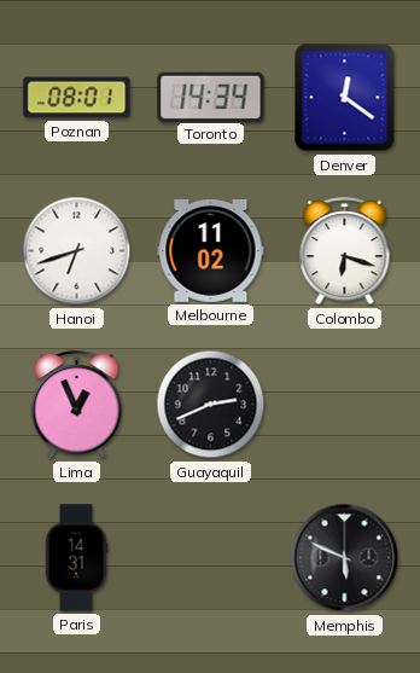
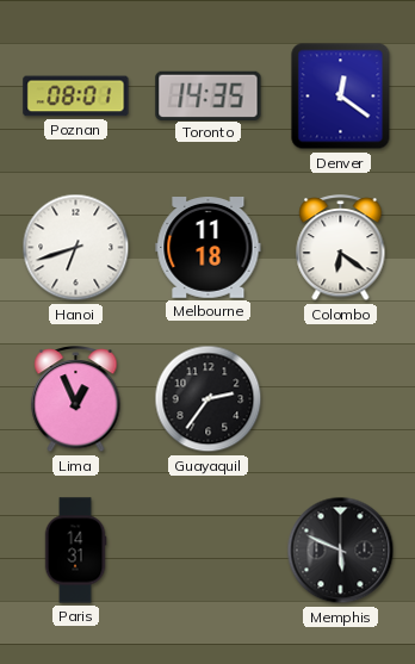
Toronto: 14:34 -> 14:35
Melbourne: 11:02 -> 11:18
Colombo: 6:18 -> 6:21
Guayaquil: 2:41 -> 2:36
